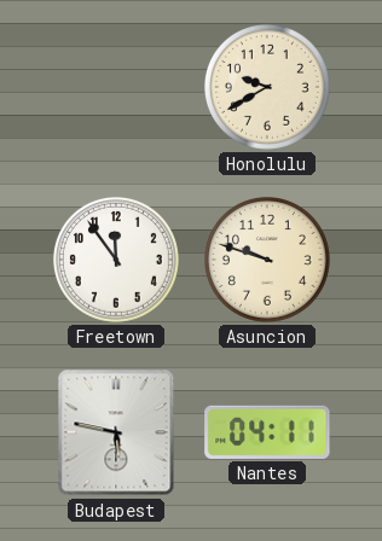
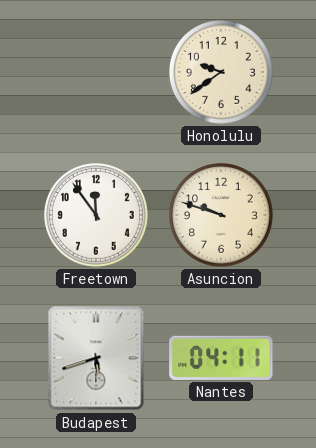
Honolulu: 9:40 -> 9:39
Budapest: 5:47 -> 5:42
